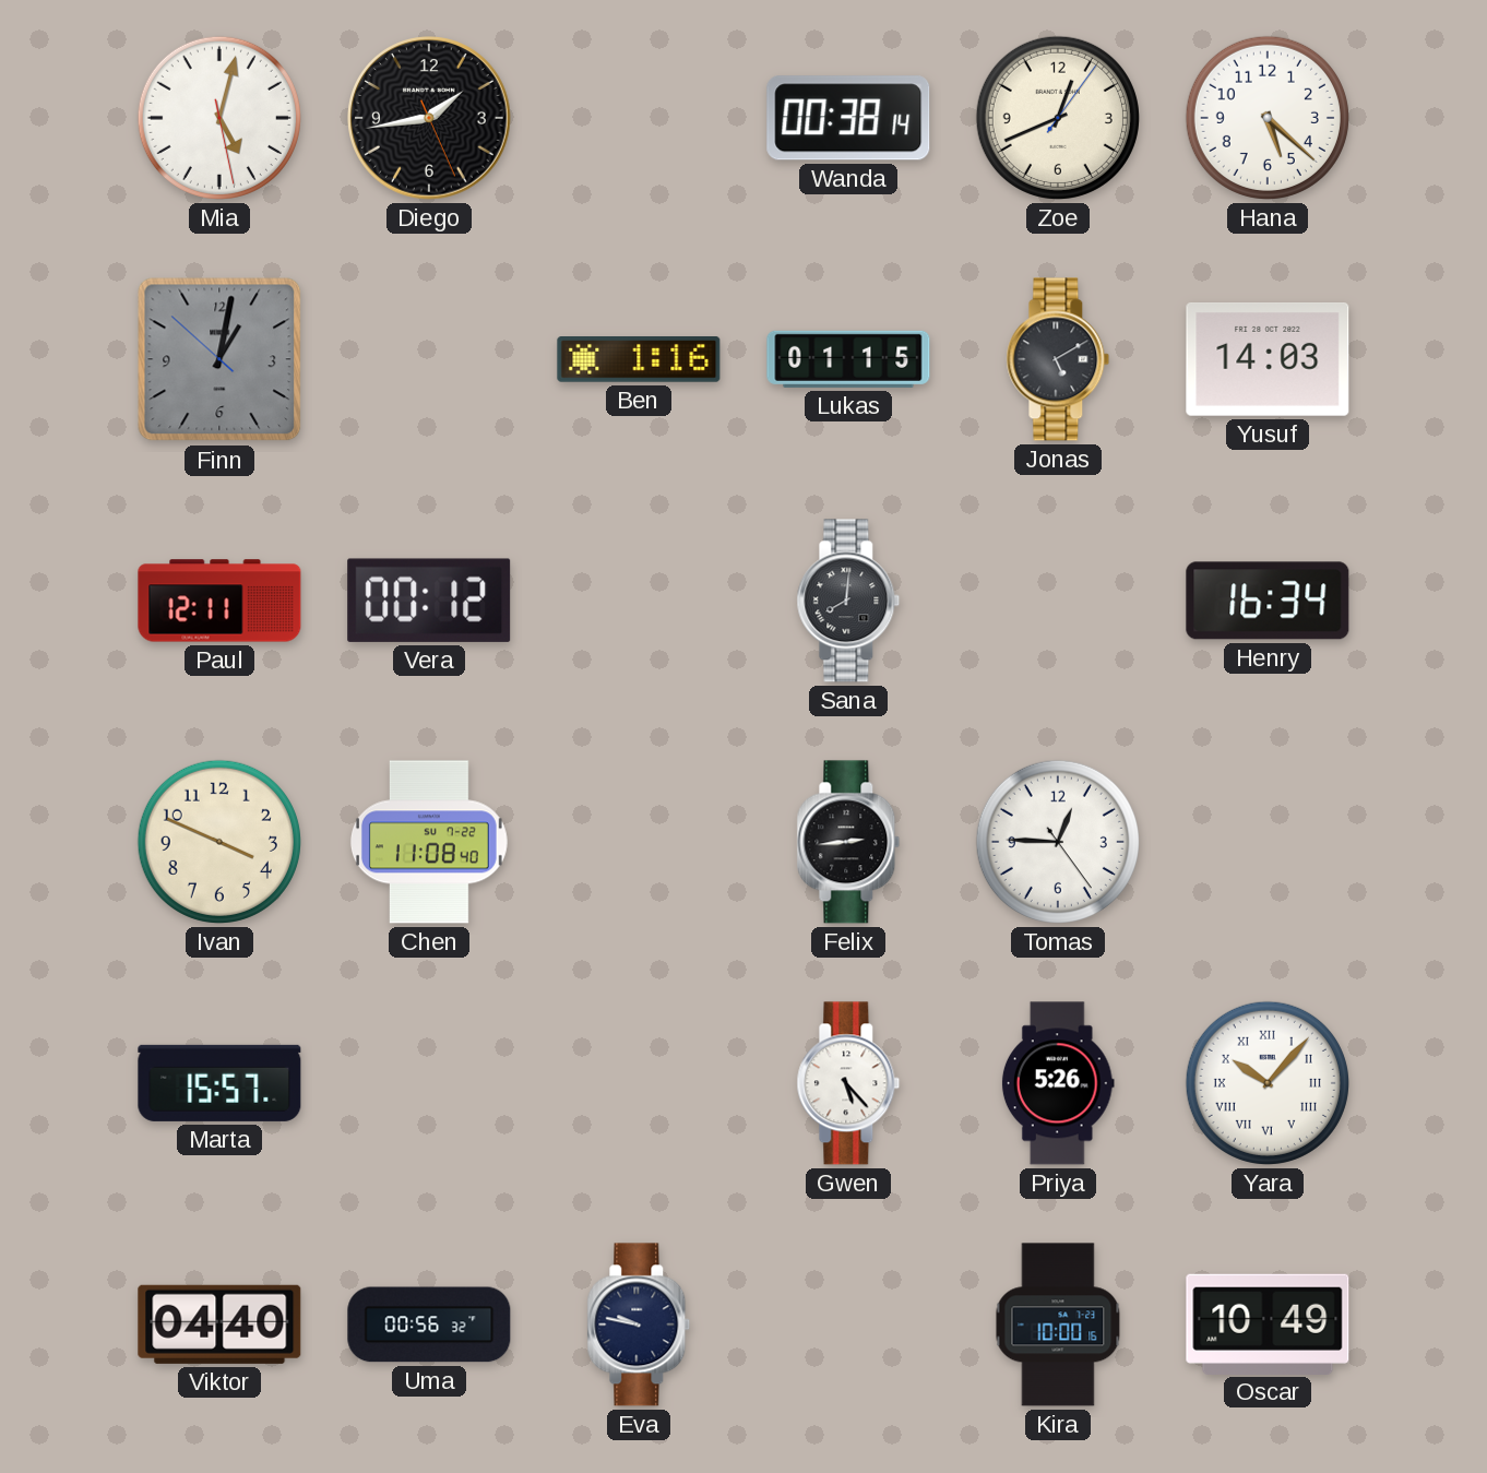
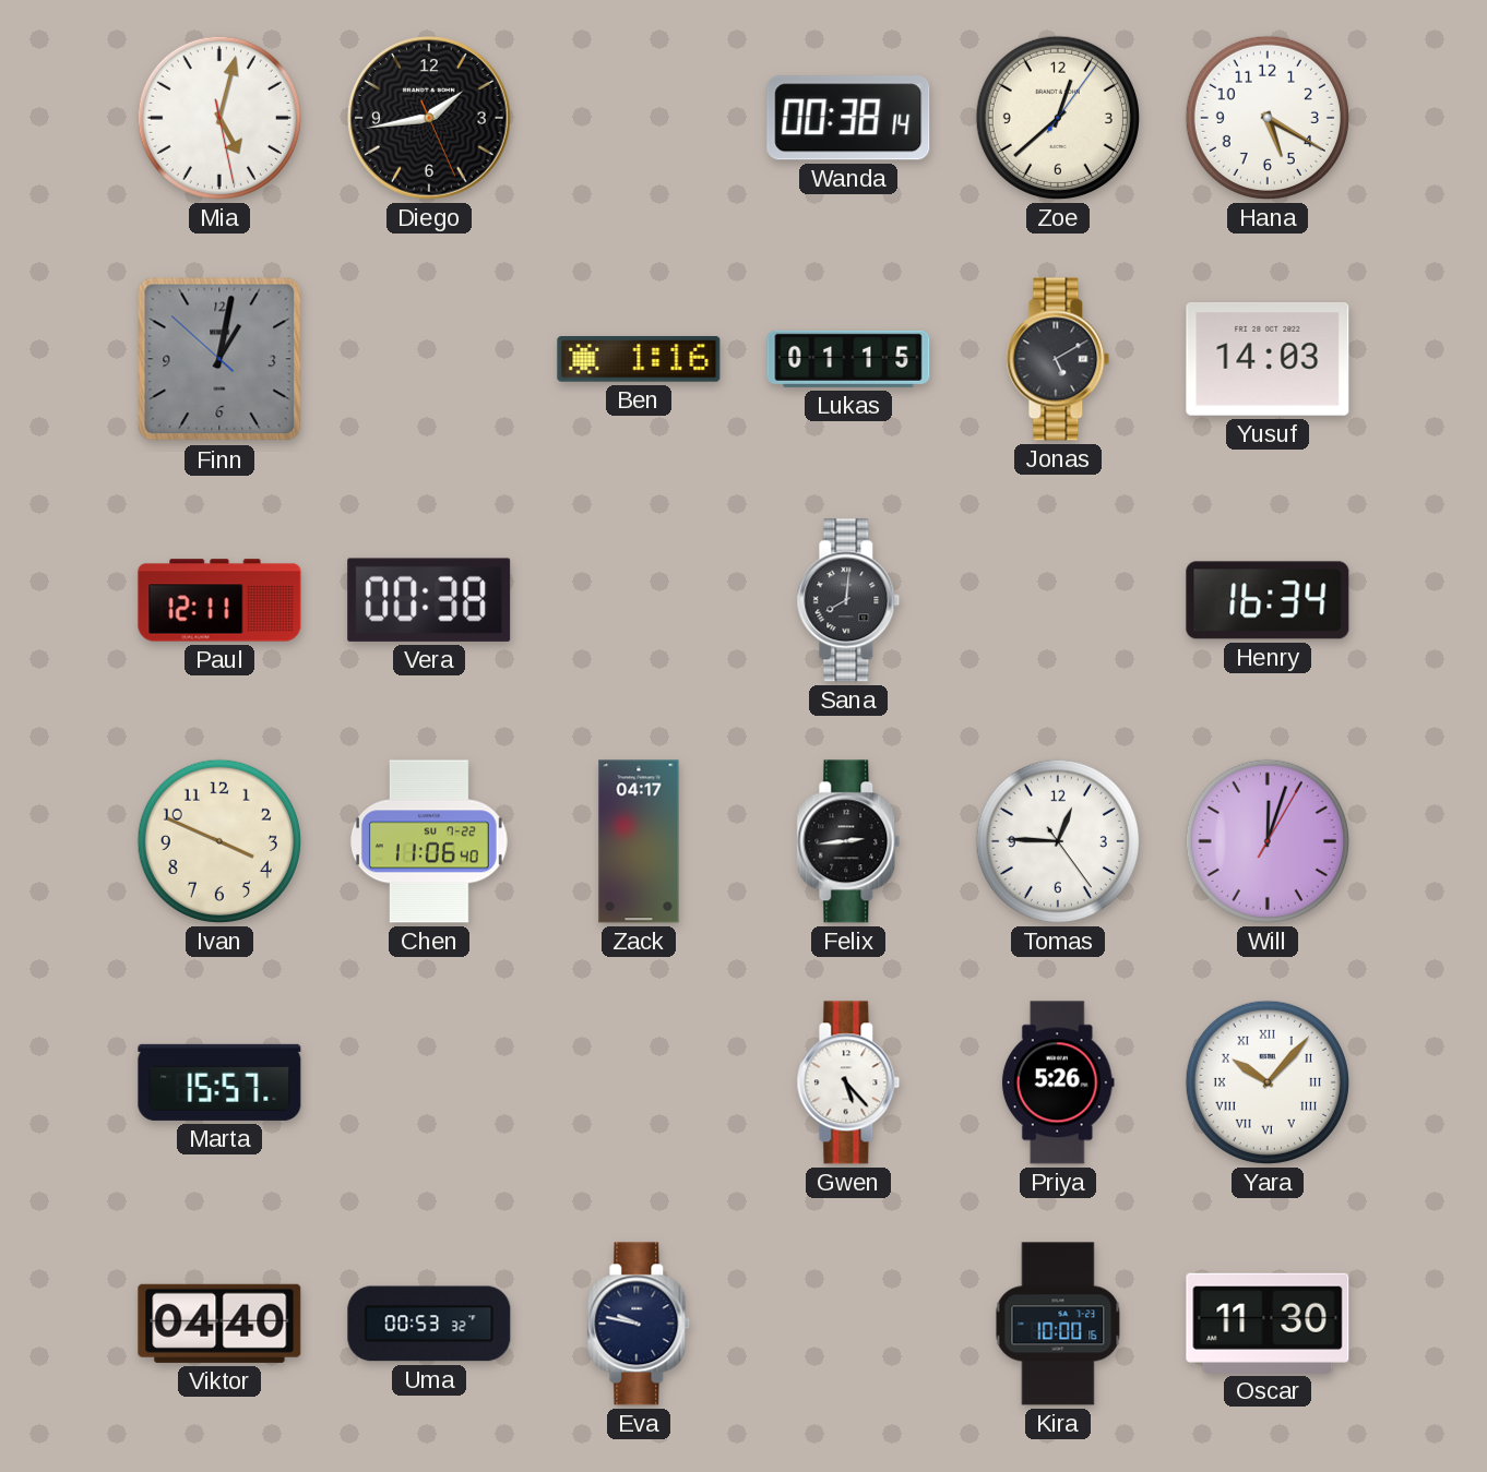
Zoe: 12:41 -> 12:38
Hana: 5:22 -> 5:20
Vera: 00:12 -> 00:38
Chen: 11:08 -> 11:06
Zack: none -> 04:17
Will: none -> 12:03
Uma: 00:56 -> 00:53
Oscar: 10:49 -> 11:30
